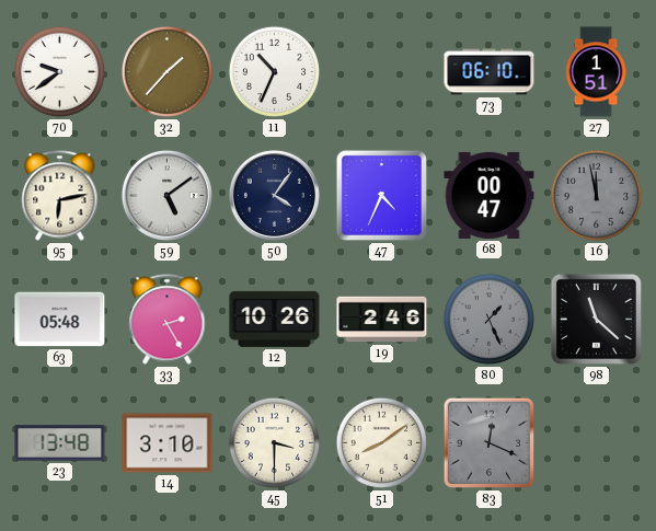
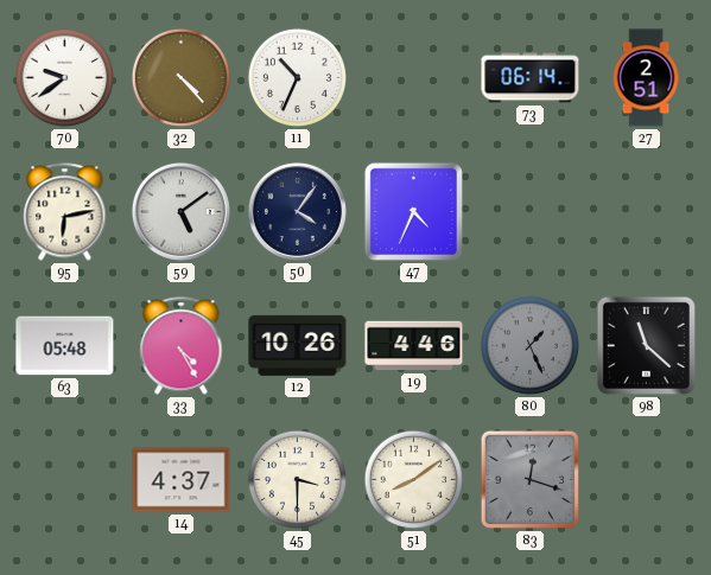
32: 1:37 -> 4:23
73: 06:10 -> 06:14
27: 1:51 -> 2:51
68: 00:47 -> none
16: 11:58 -> none
33: 2:25 -> 4:25
19: 2:46 -> 4:46
23: 13:48 -> none
14: 3:10 -> 4:37
83: 12:19 -> 12:18
